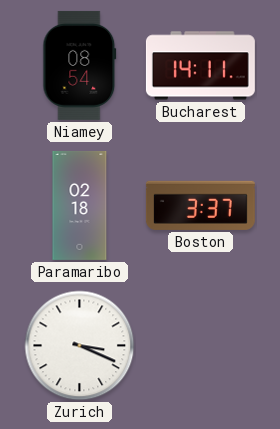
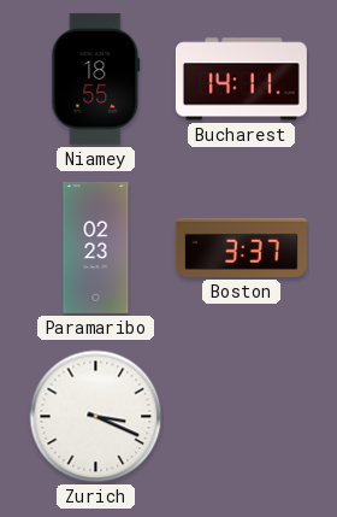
Niamey: 08:54 -> 18:55
Paramaribo: 02:18 -> 02:23
